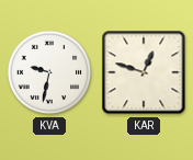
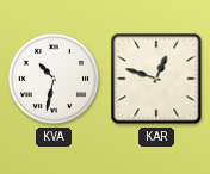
KVA: 9:32 -> 10:32
